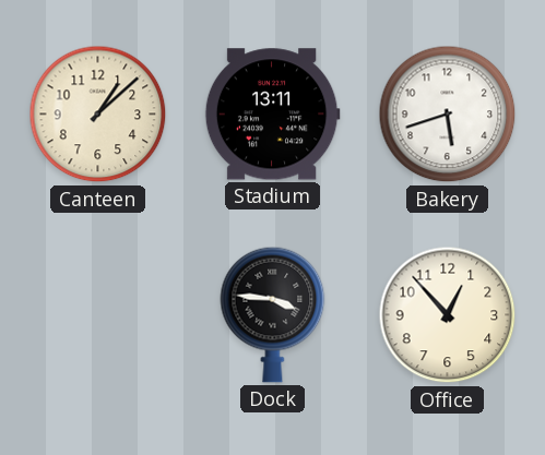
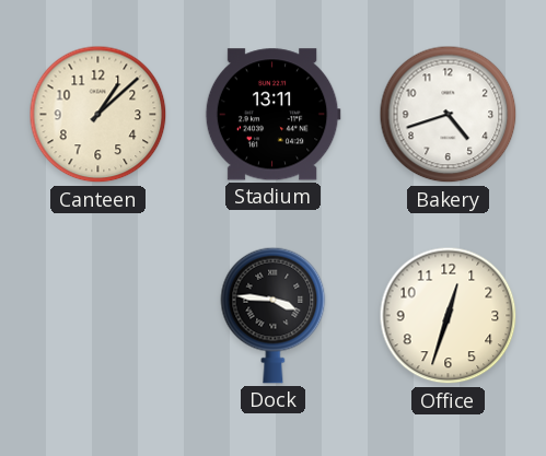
Bakery: 5:42 -> 4:42
Office: 12:53 -> 12:33
